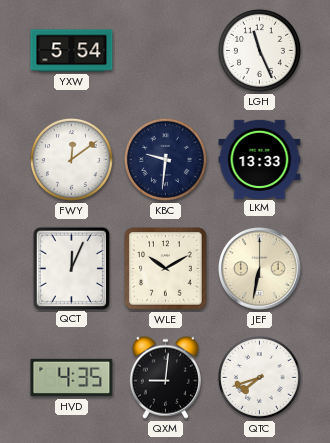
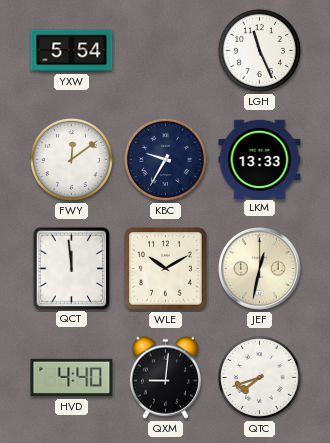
KBC: 9:31 -> 9:35
QCT: 12:04 -> 11:59
JEF: 6:32 -> 12:32
HVD: 4:35 -> 4:40
